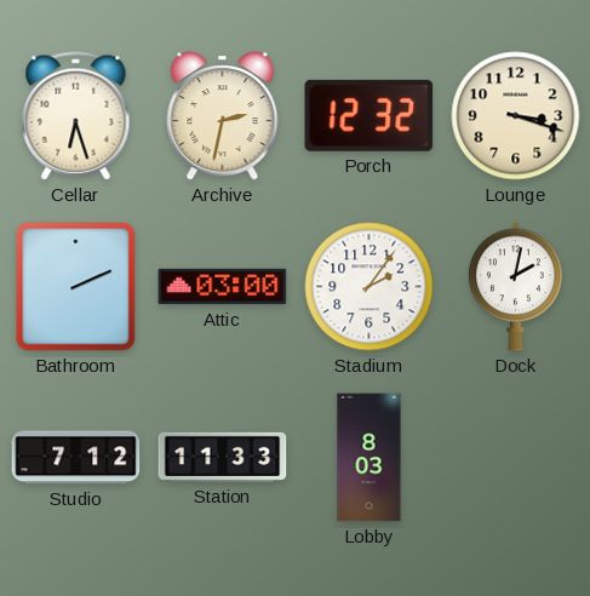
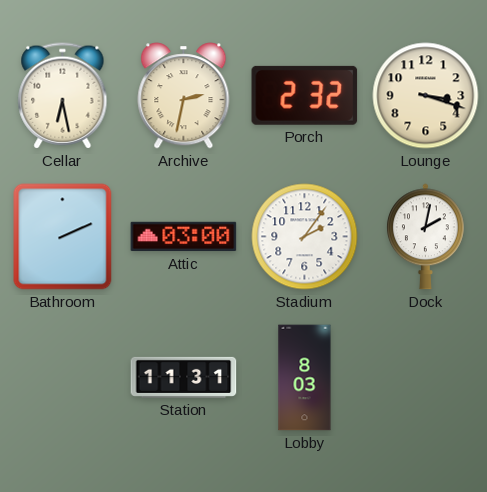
Cellar: 6:27 -> 6:28
Porch: 12:32 -> 2:32
Studio: 7:12 -> none
Station: 11:33 -> 11:31
